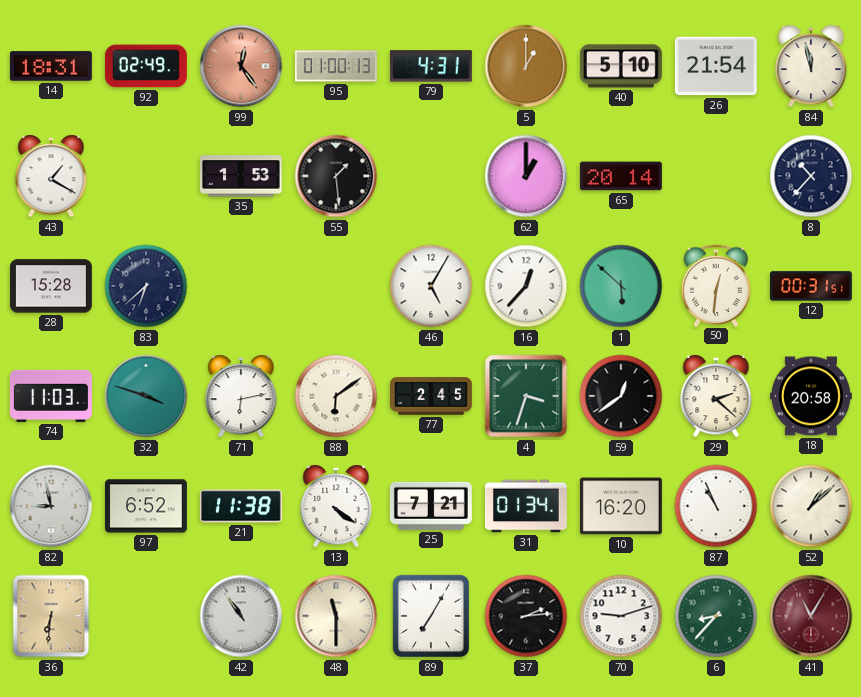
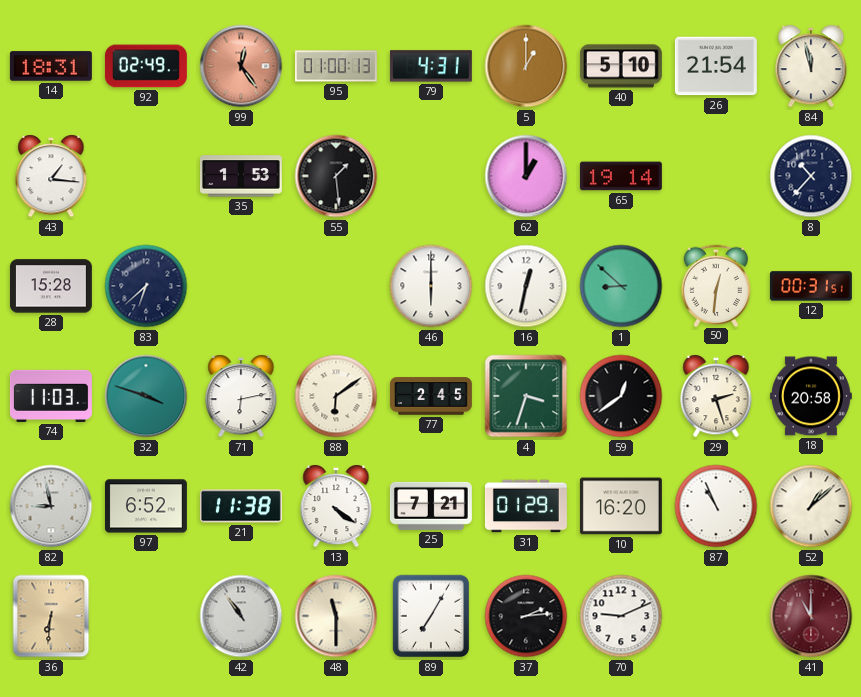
43: 1:20 -> 1:16
65: 20:14 -> 19:14
46: 5:05 -> 6:00
16: 12:37 -> 12:32
1: 5:52 -> 8:52
29: 2:22 -> 2:27
31: 01:34 -> 01:29
70: 9:12 -> 9:11
6: 8:37 -> none
41: 11:05 -> 11:00
